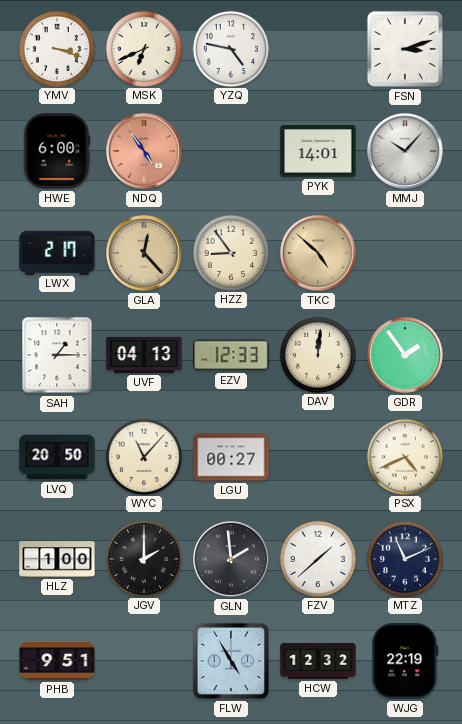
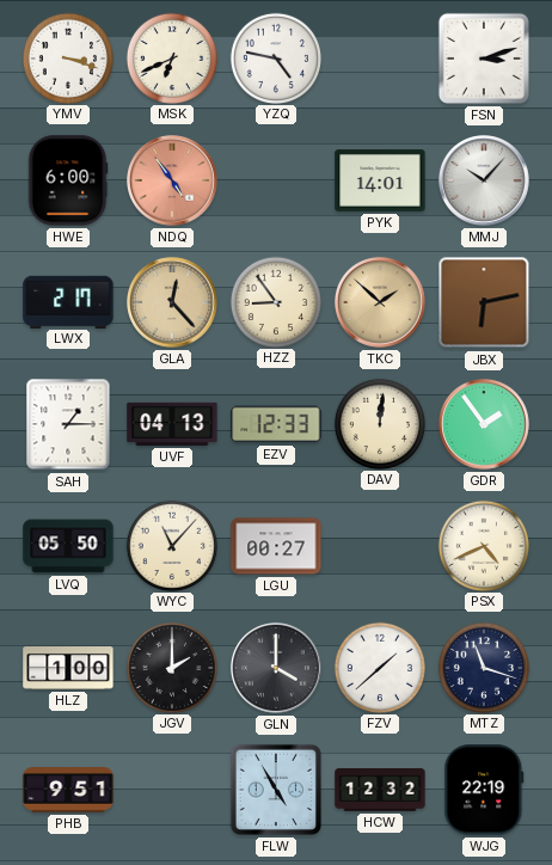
TKC: 4:52 -> 1:52
JBX: none -> 6:13
LVQ: 20:50 -> 05:50
GLN: 1:59 -> 4:00
MTZ: 11:11 -> 11:18
